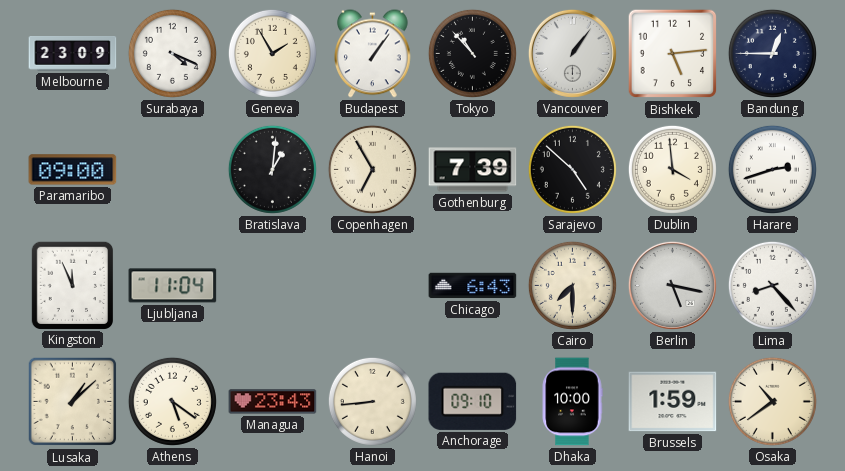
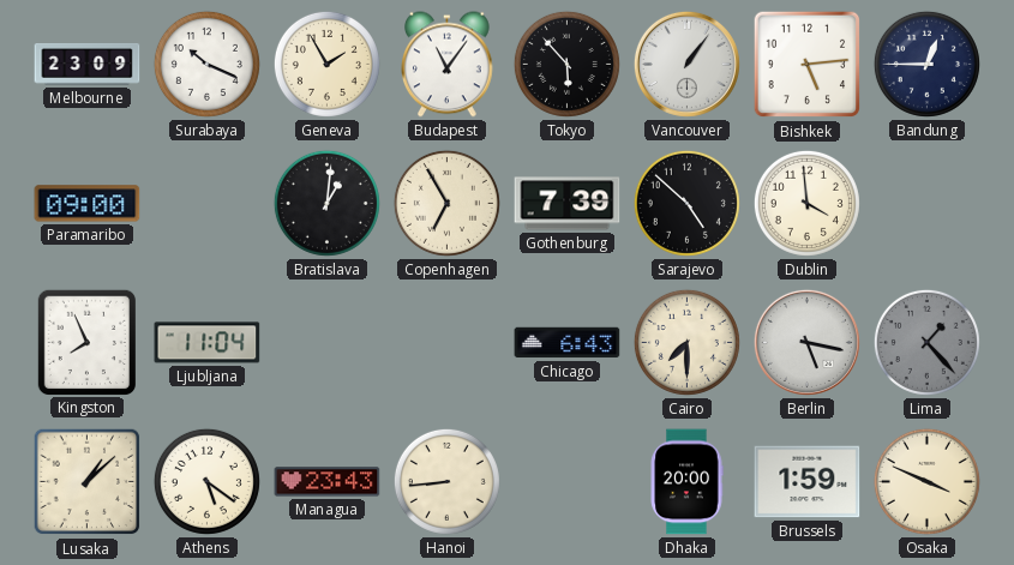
Surabaya: 4:19 -> 10:19
Budapest: 1:06 -> 11:06
Tokyo: 10:53 -> 5:53
Harare: 2:42 -> none
Kingston: 11:56 -> 7:56
Lima: 8:23 -> 1:23
Lima dial: white -> grey
Anchorage: 09:10 -> none
Dhaka: 10:00 -> 20:00
Osaka: 10:39 -> 3:49
